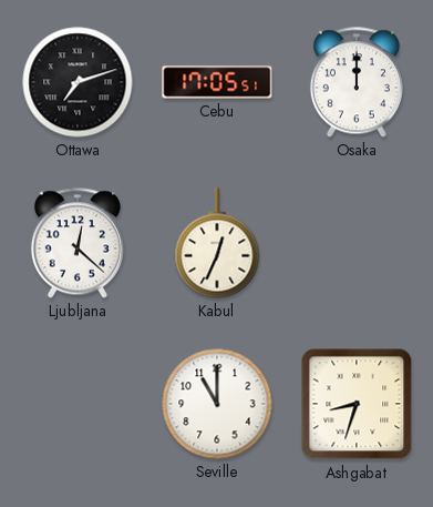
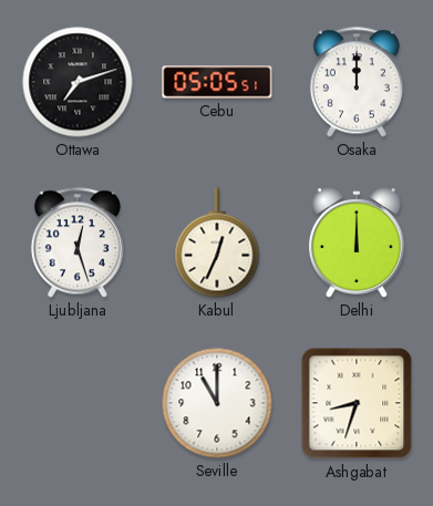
Cebu: 17:05 -> 05:05
Ljubljana: 12:22 -> 12:27
Delhi: none -> 12:00
